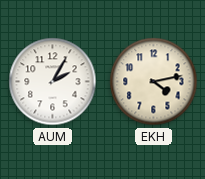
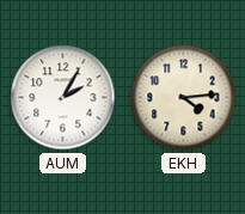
EKH: 4:13 -> 4:14
